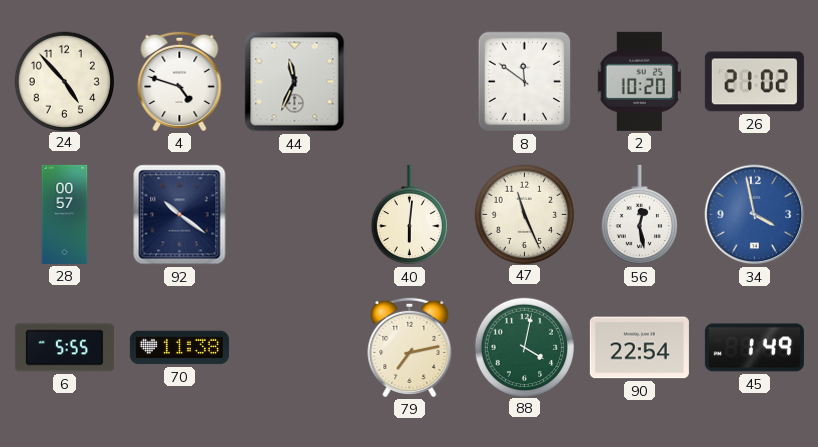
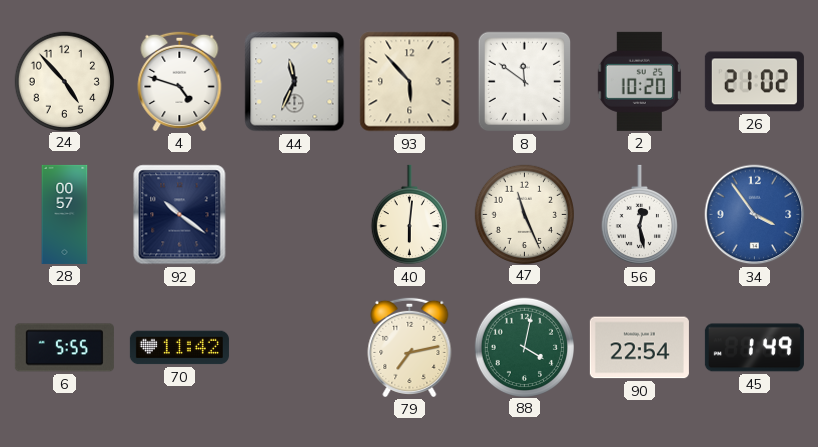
93: none -> 5:53
34: 3:58 -> 3:54
70: 11:38 -> 11:42
